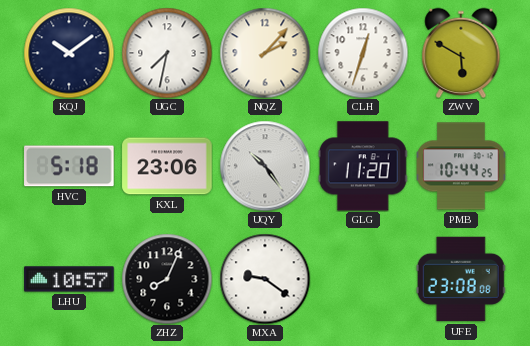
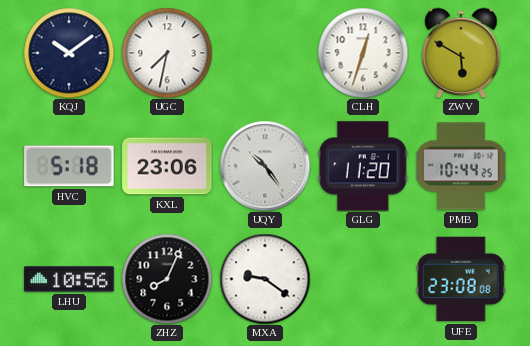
NQZ: 2:07 -> none
LHU: 10:57 -> 10:56
